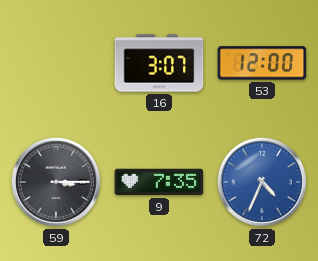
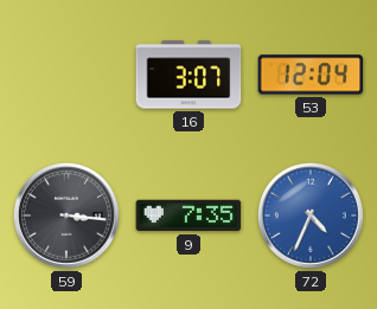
53: 12:00 -> 12:04
59: 3:15 -> 3:16
